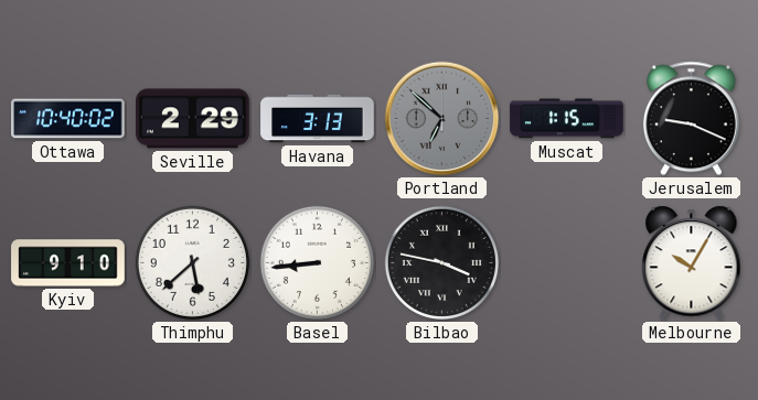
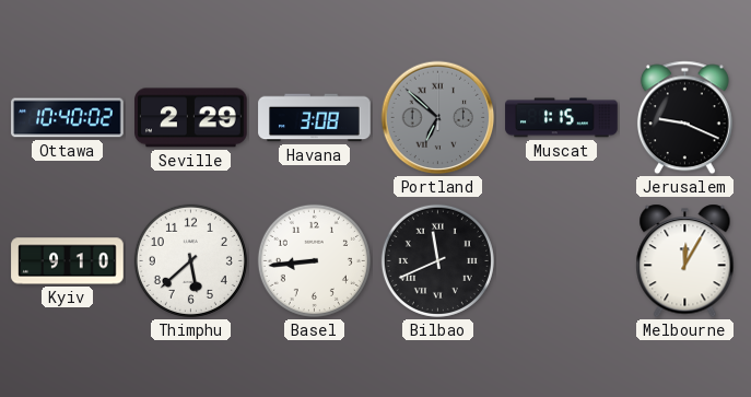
Havana: 3:13 -> 3:08
Bilbao: 3:47 -> 11:41
Melbourne: 10:05 -> 12:05
